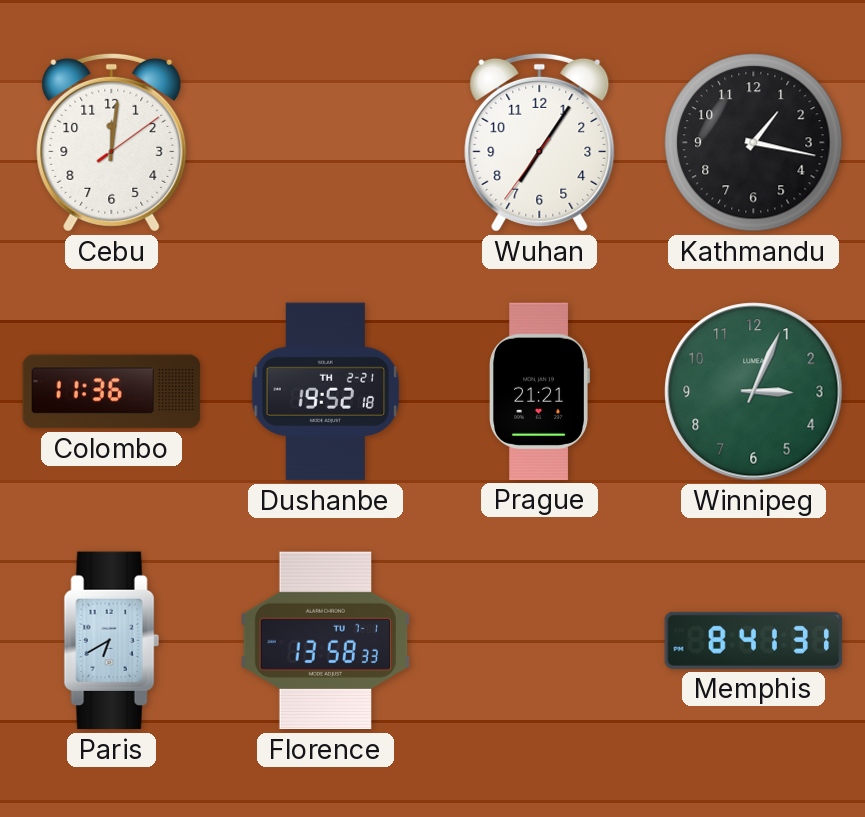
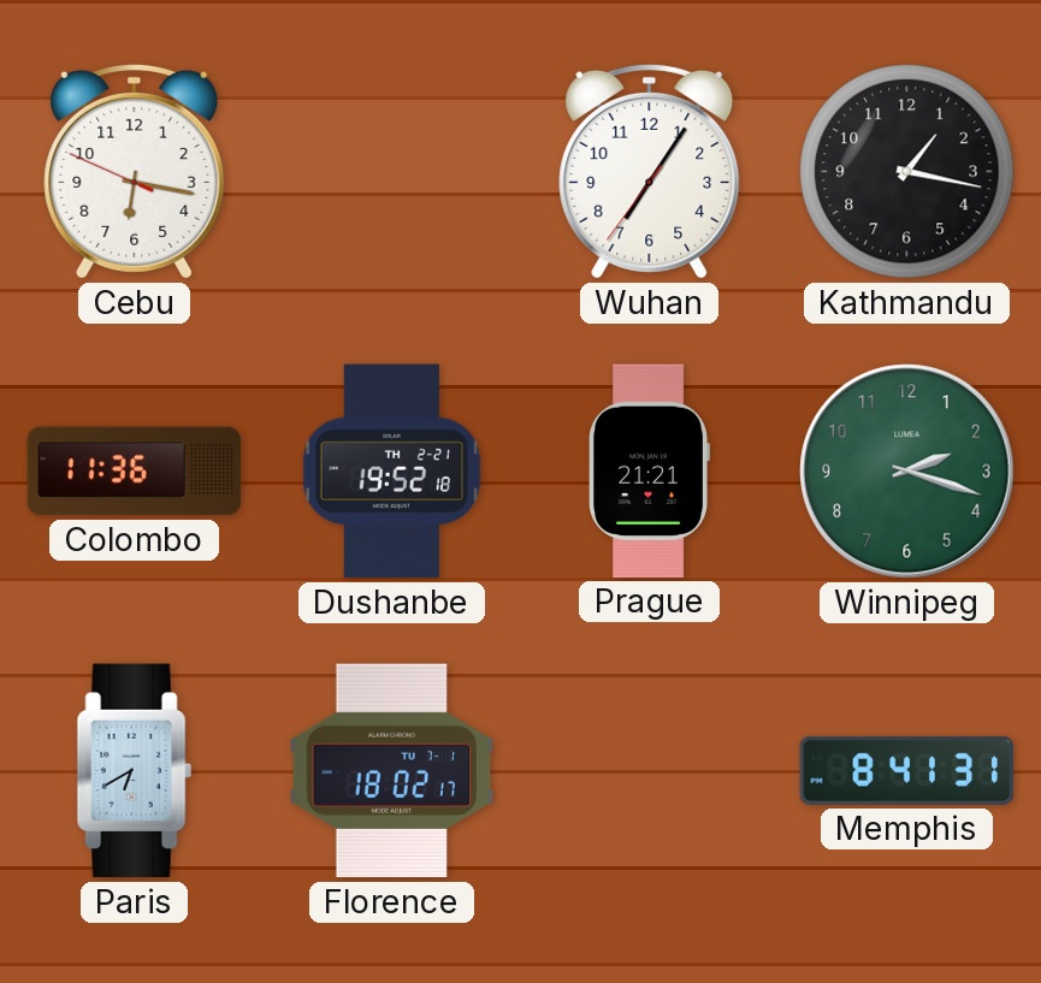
Cebu: 12:01 -> 6:16
Winnipeg: 3:04 -> 2:18
Florence: 13:58 -> 18:02
